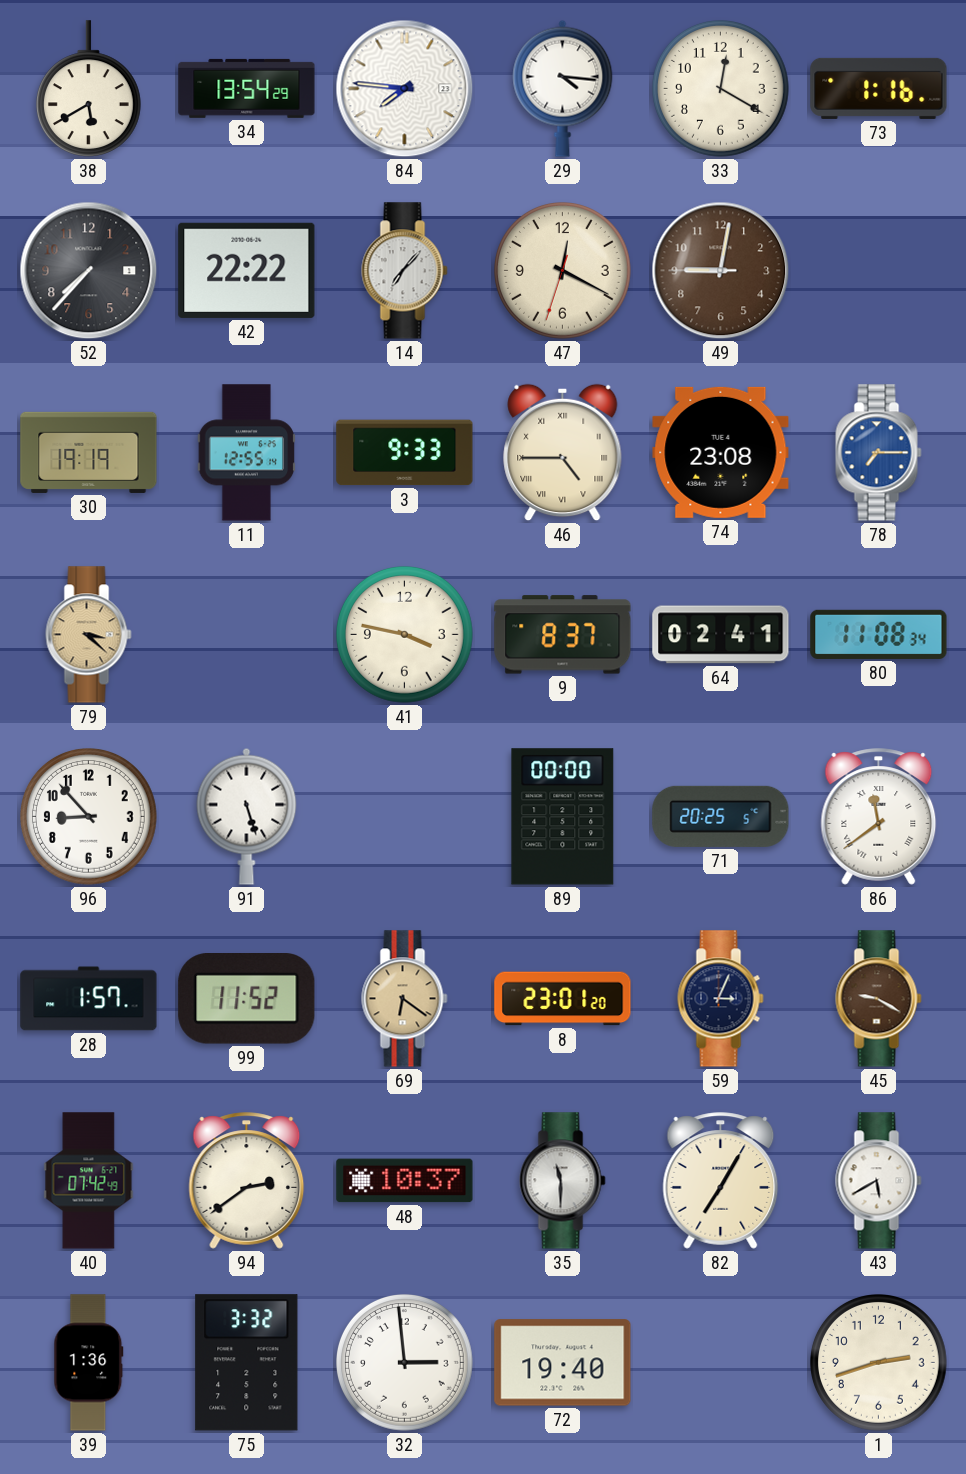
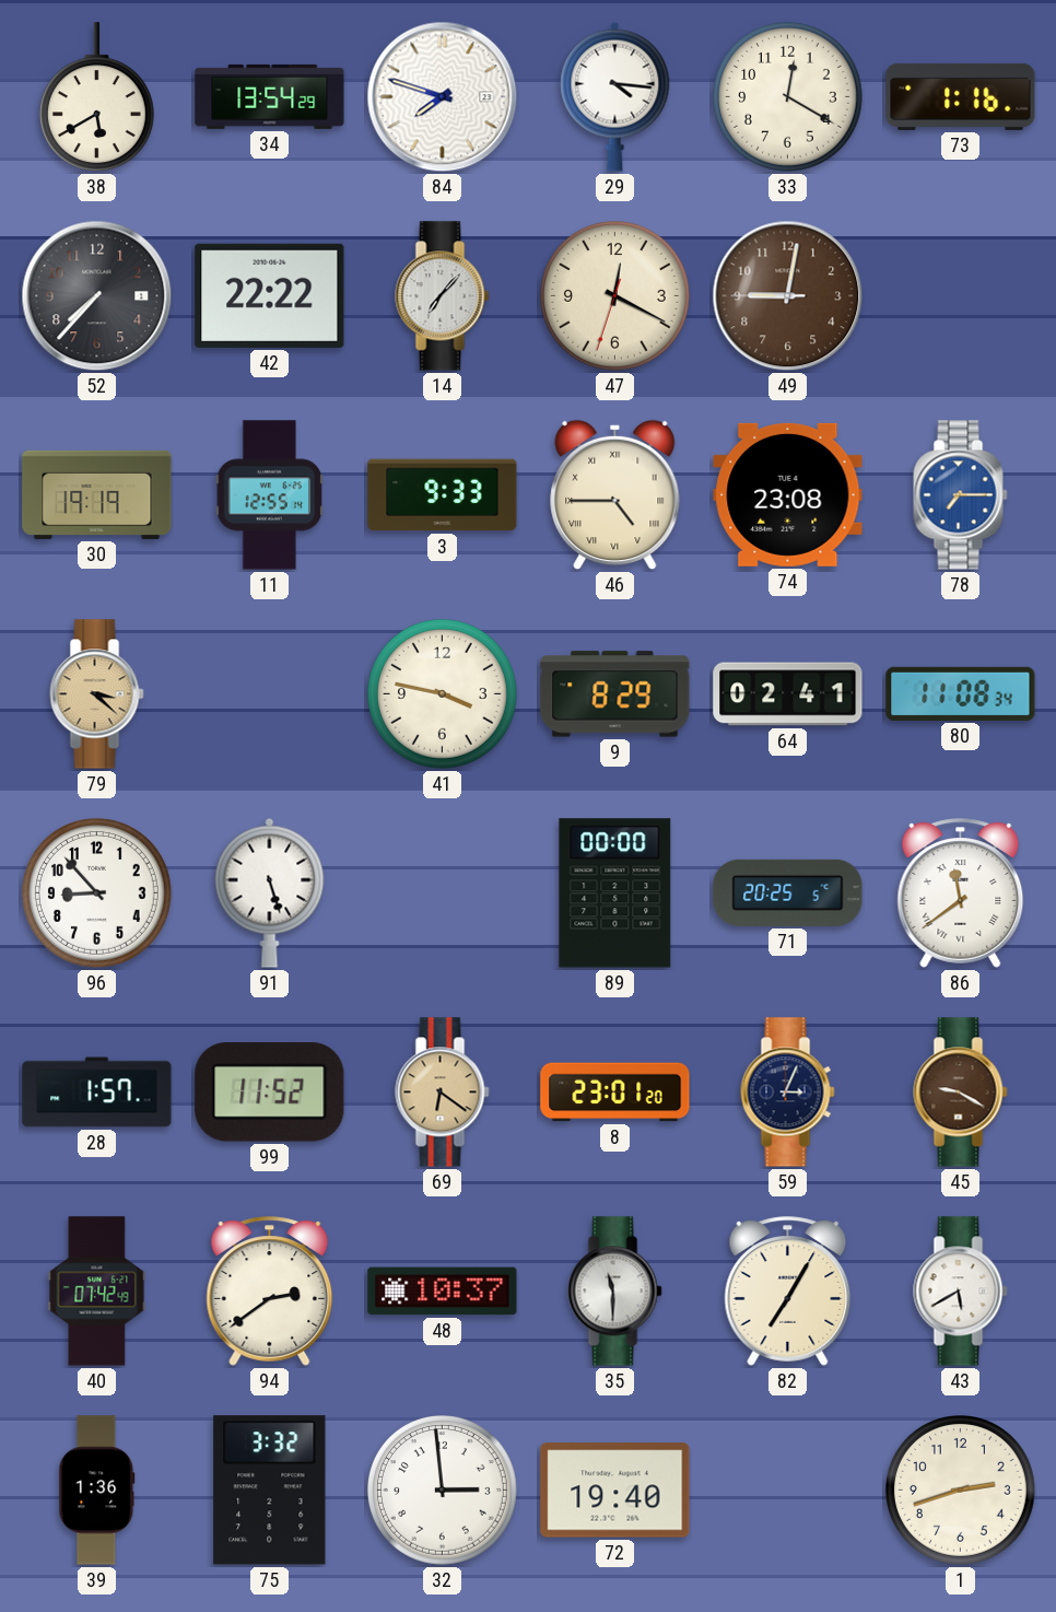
84: 7:46 -> 7:48
9: 8:37 -> 8:29
